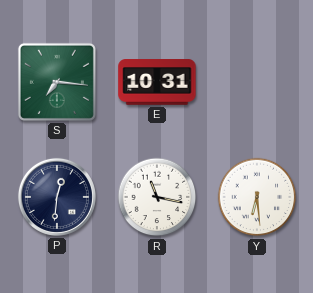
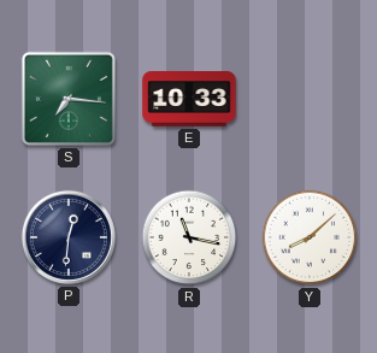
E: 10:31 -> 10:33
Y: 6:29 -> 8:08
